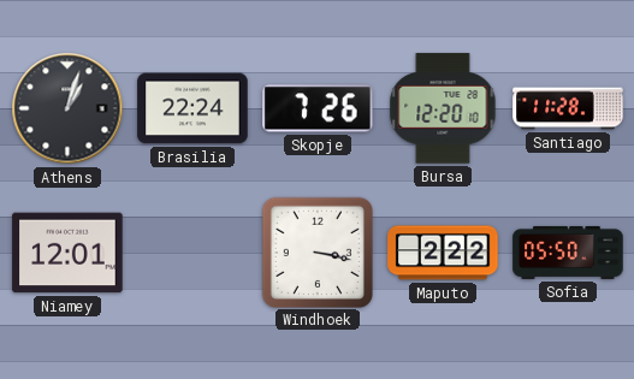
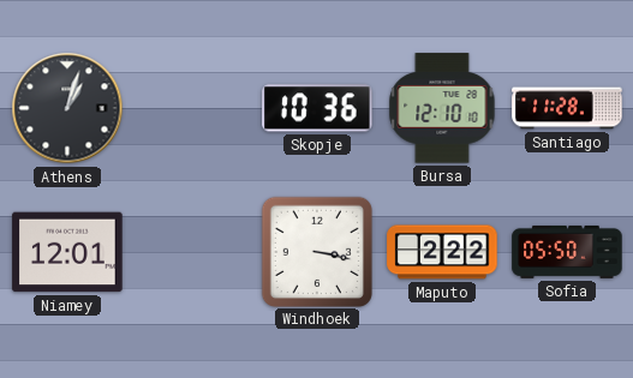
Brasilia: 22:24 -> none
Skopje: 7:26 -> 10:36
Bursa: 12:20 -> 12:10
